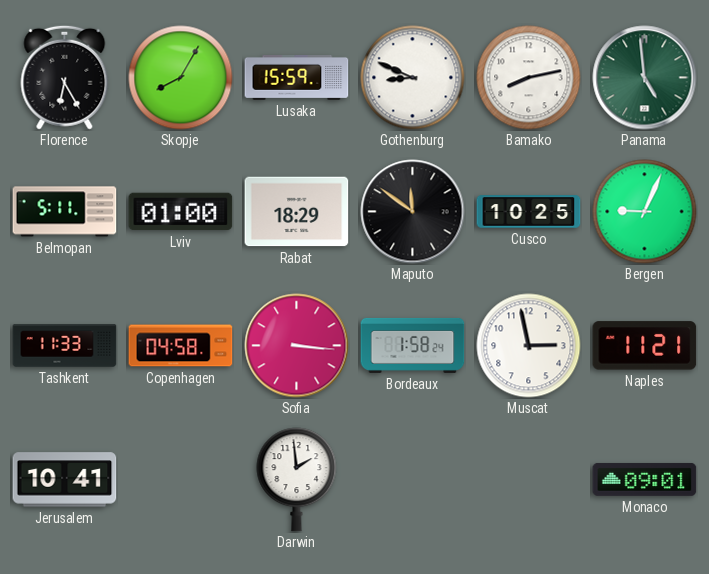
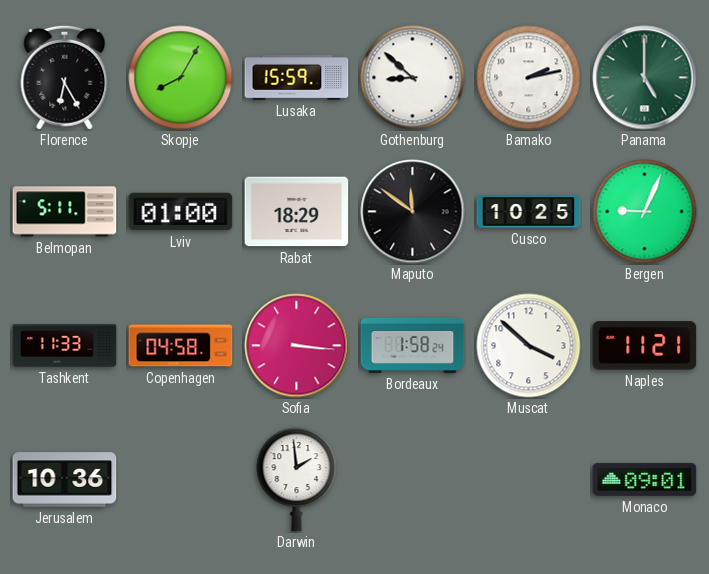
Gothenburg: 8:49 -> 8:52
Bamako: 8:13 -> 2:13
Panama: 4:59 -> 5:00
Muscat: 2:58 -> 3:52
Jerusalem: 10:41 -> 10:36
